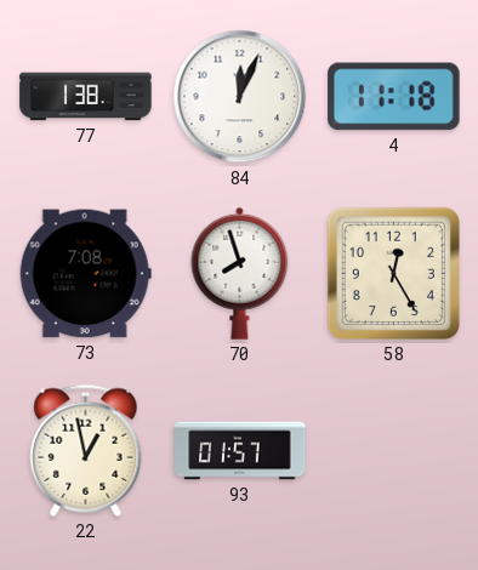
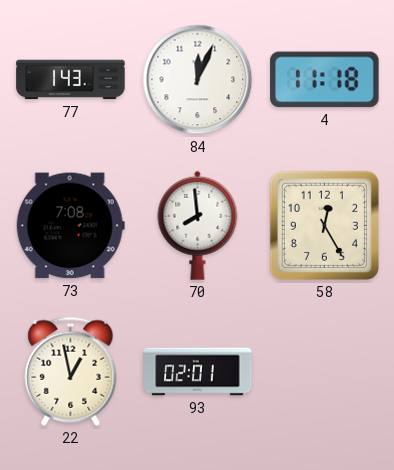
77: 1:38 -> 1:43
70: 7:57 -> 7:59
93: 01:57 -> 02:01
